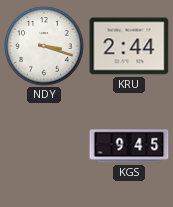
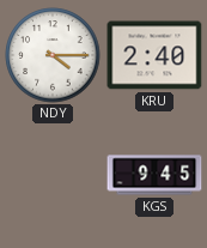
NDY: 3:18 -> 4:15
KRU: 2:44 -> 2:40
